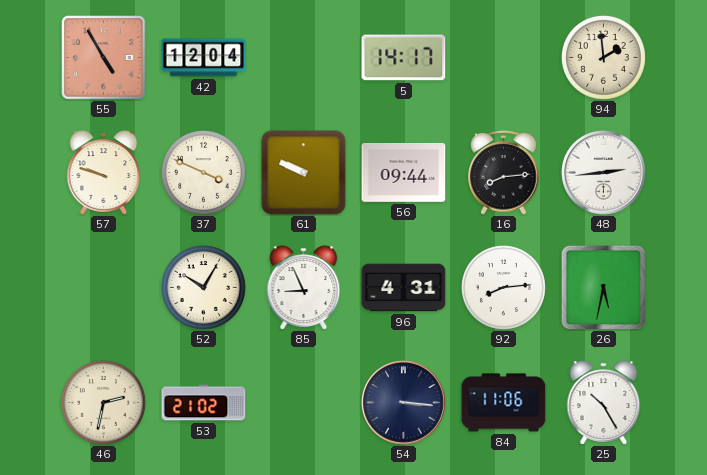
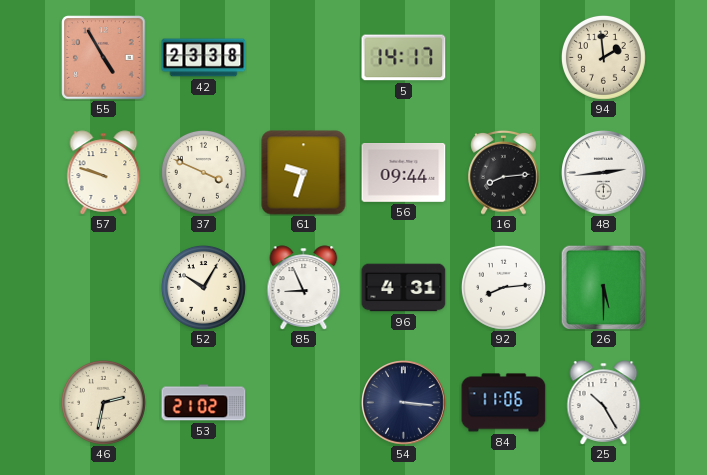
42: 12:04 -> 23:38
61: 9:49 -> 9:33
26: 5:32 -> 5:30
